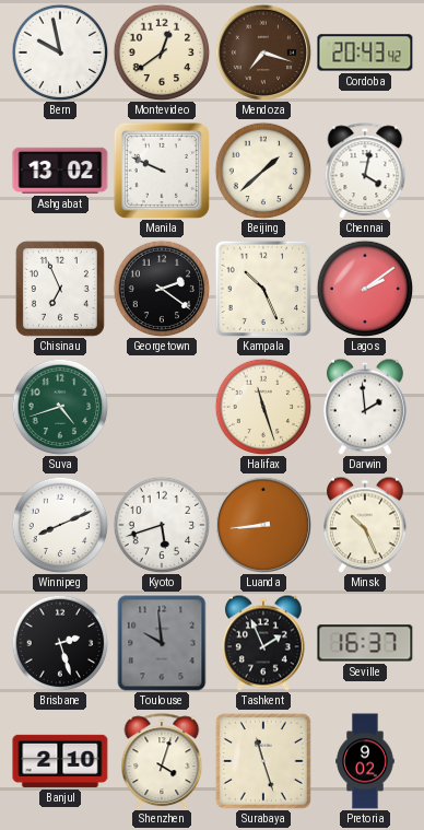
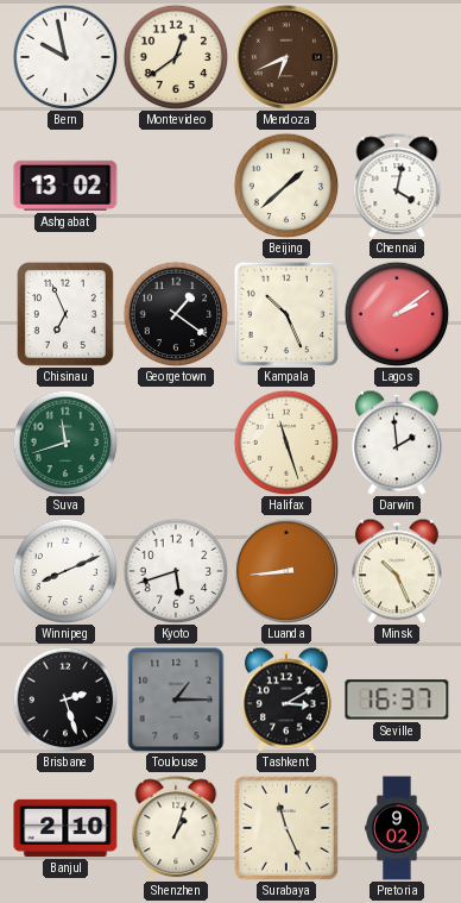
Mendoza: 7:18 -> 6:41
Cordoba: 20:43 -> none
Manila: 9:49 -> none
Georgetown: 2:21 -> 1:21
Suva: 4:42 -> 11:42
Toulouse: 9:59 -> 1:15
Tashkent: 1:56 -> 3:10
Shenzhen: 4:03 -> 1:03
Surabaya: 11:27 -> 11:26
